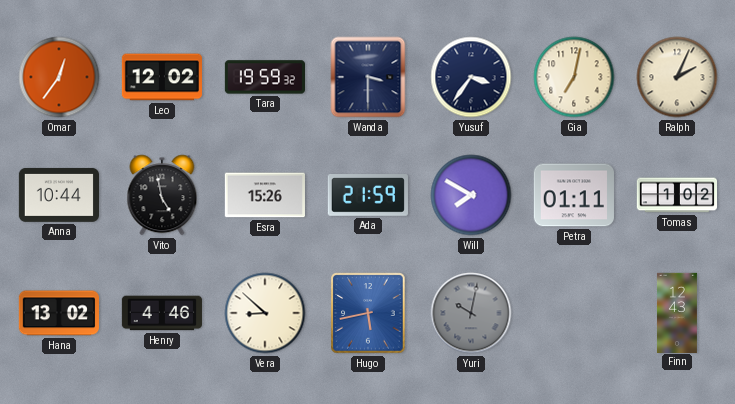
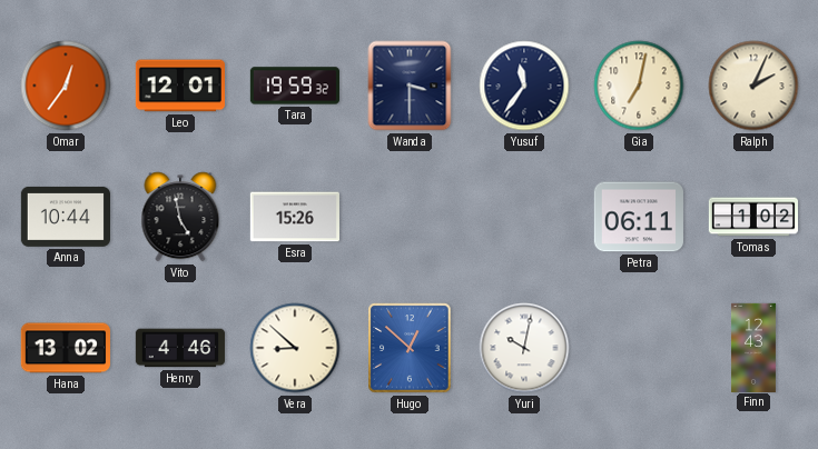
Leo: 12:02 -> 12:01
Yusuf: 3:36 -> 11:36
Ada: 21:59 -> none
Will: 7:50 -> none
Petra: 01:11 -> 06:11
Hugo: 5:43 -> 12:52
Yuri dial: grey -> white
